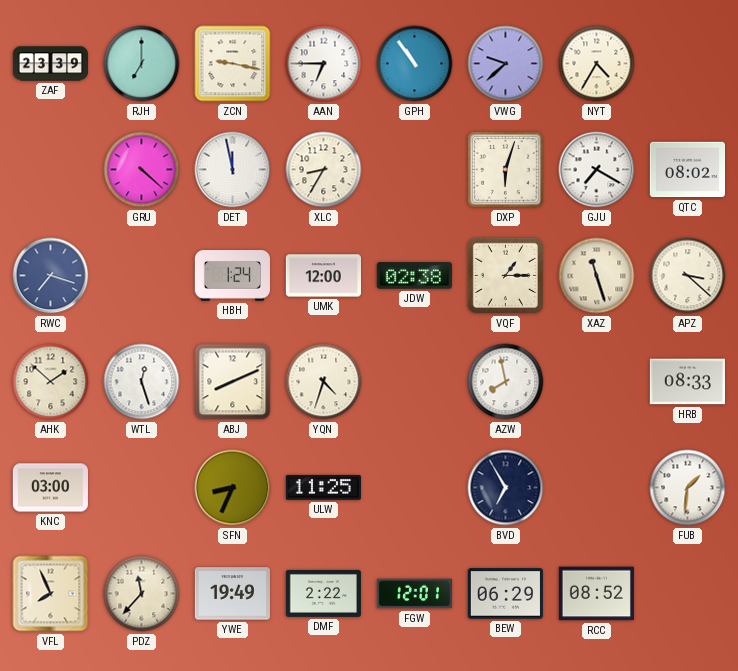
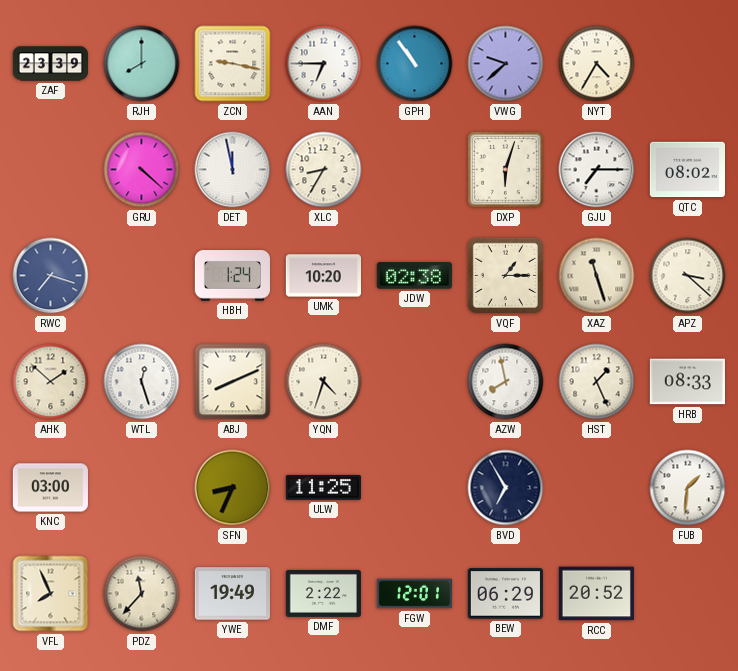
RJH: 7:00 -> 8:00
GJU: 7:20 -> 7:15
UMK: 12:00 -> 10:20
HST: none -> 1:26
RCC: 08:52 -> 20:52
